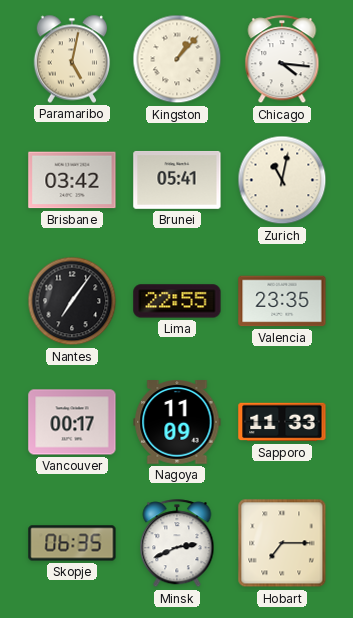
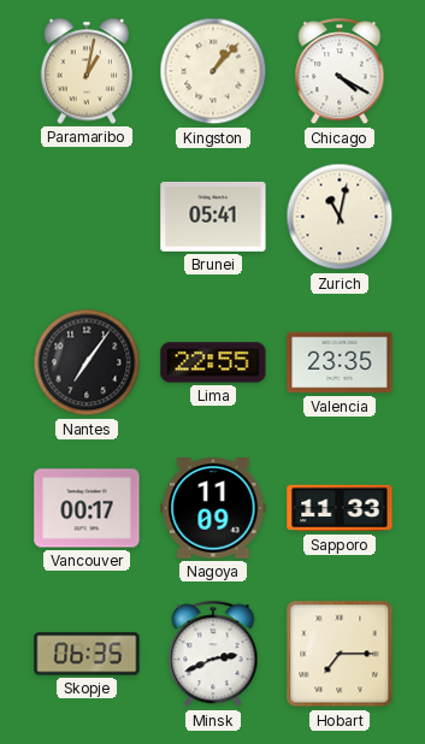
Paramaribo: 5:02 -> 1:02
Chicago: 4:16 -> 4:20
Brisbane: 03:42 -> none
